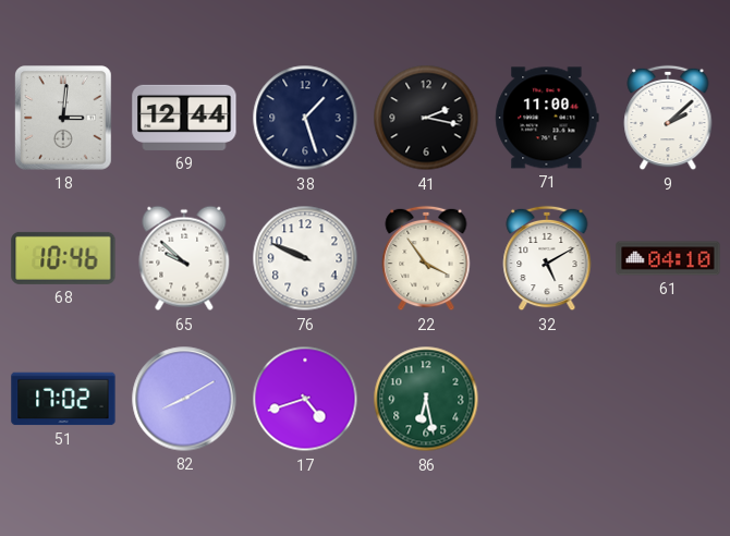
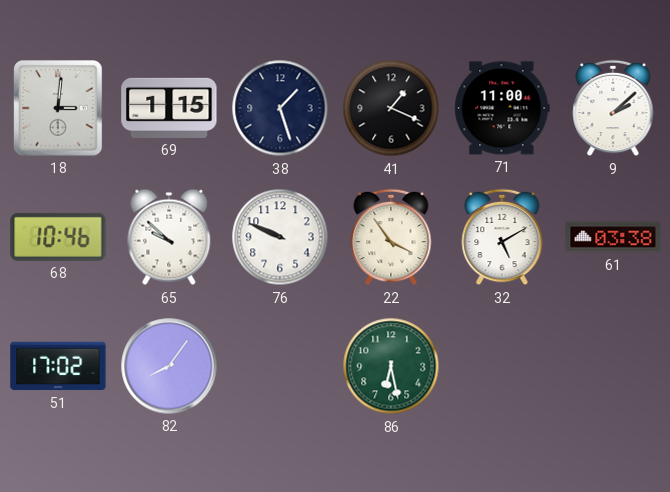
69: 12:44 -> 1:15
41: 2:17 -> 1:19
61: 04:10 -> 03:38
82: 8:10 -> 8:06
17: 4:42 -> none
